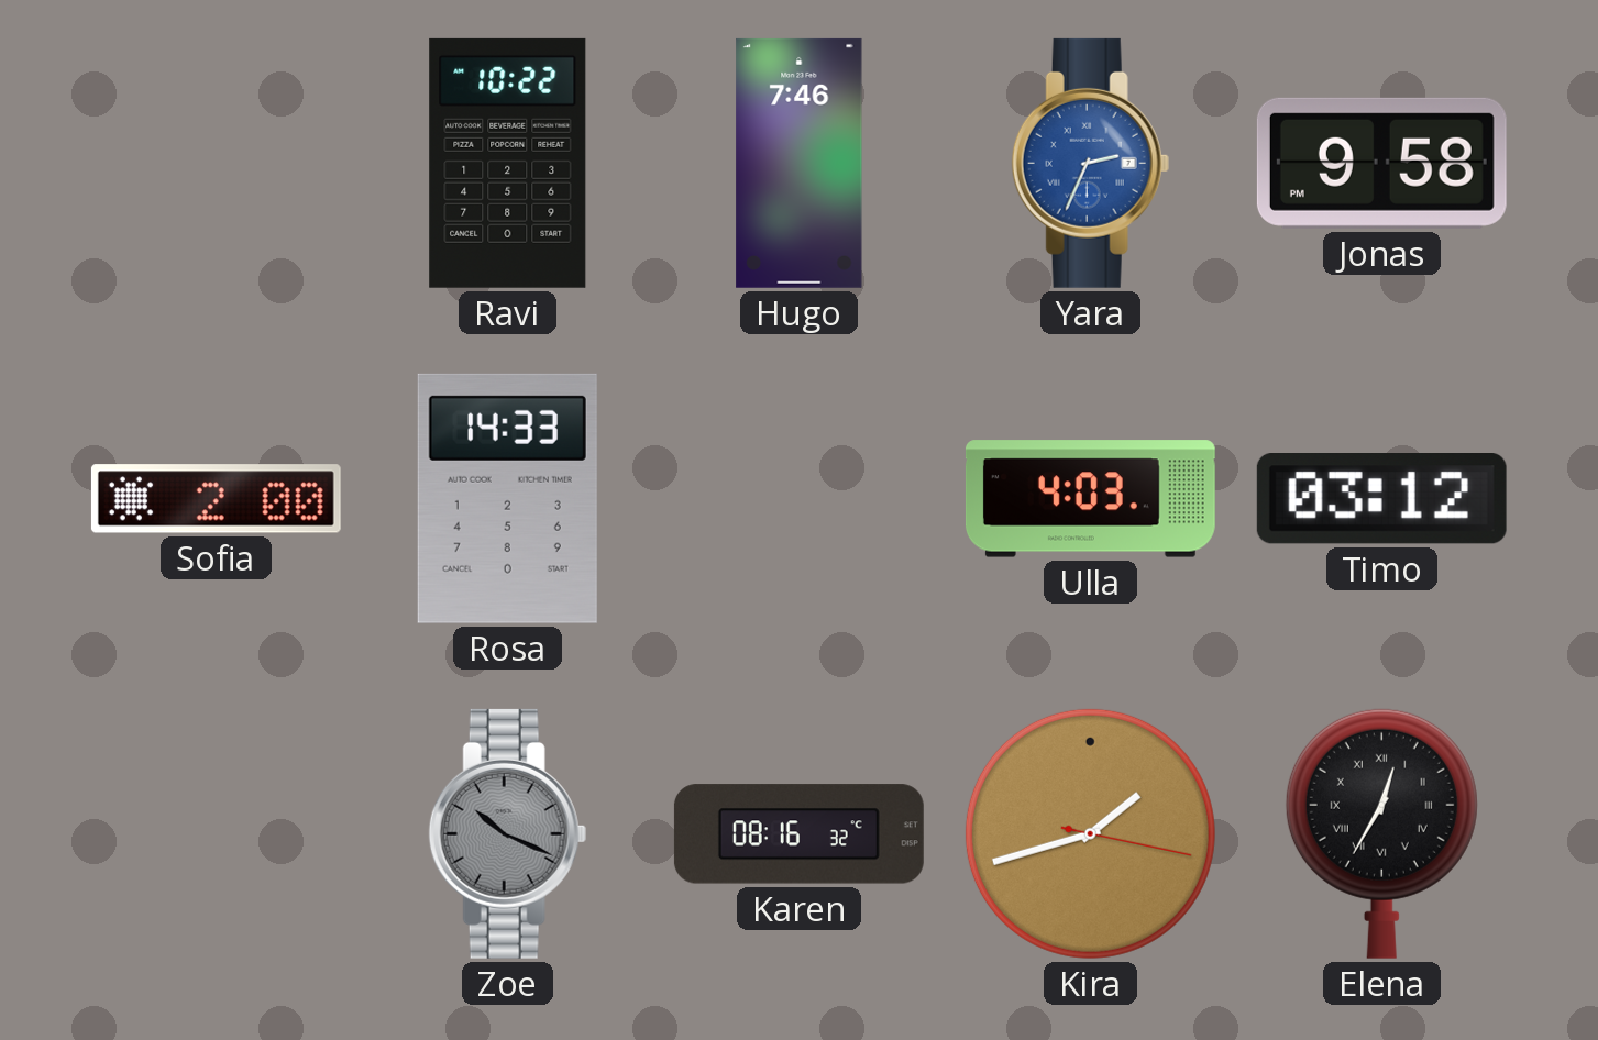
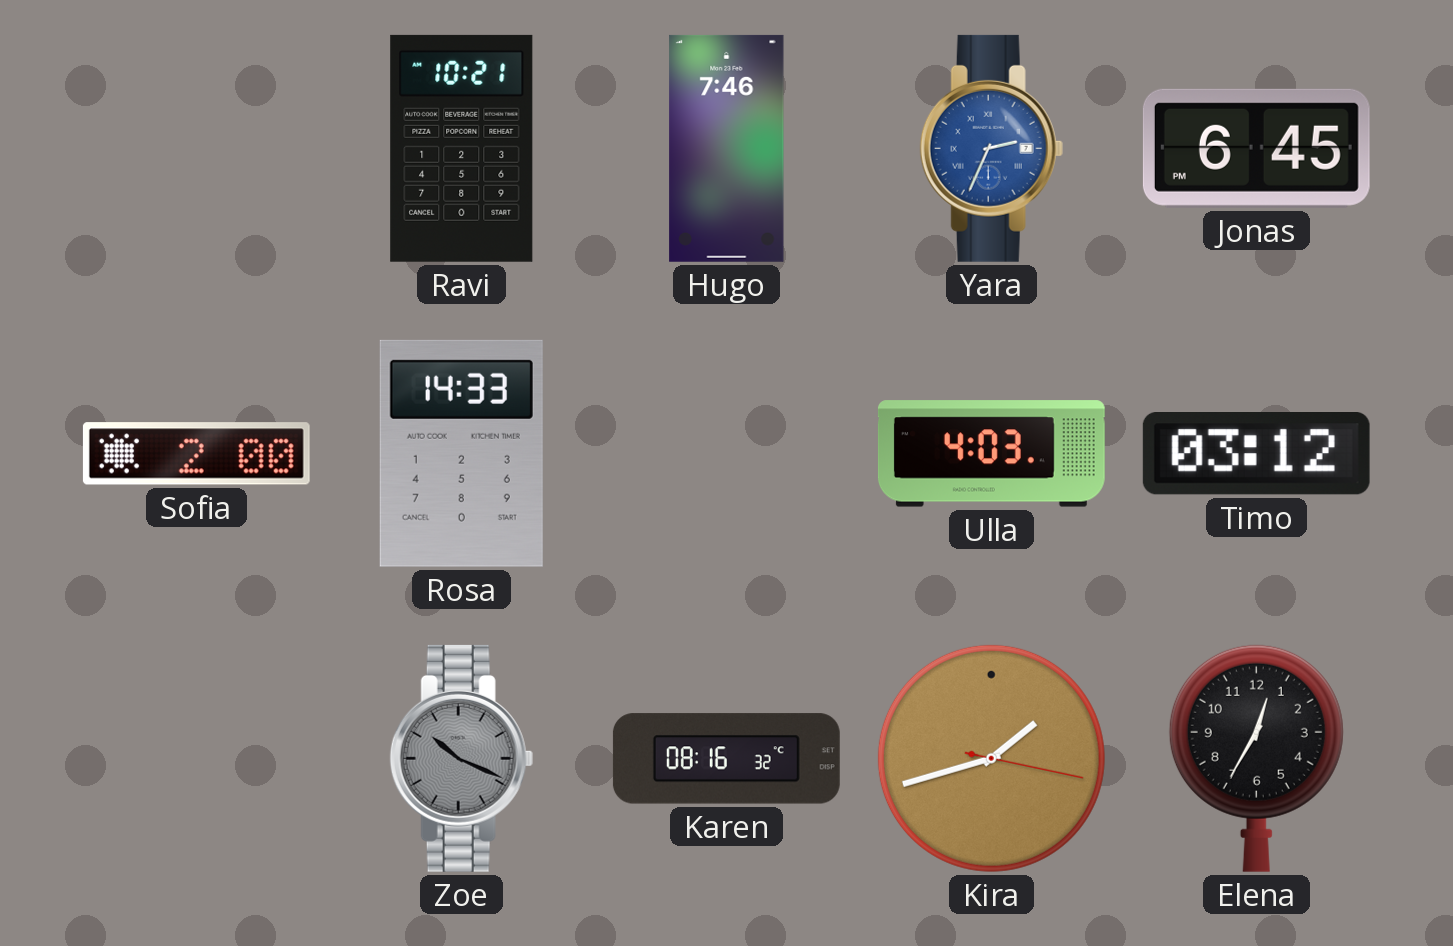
Ravi: 10:22 -> 10:21
Jonas: 9:58 -> 6:45
Elena numerals: Roman -> Arabic
